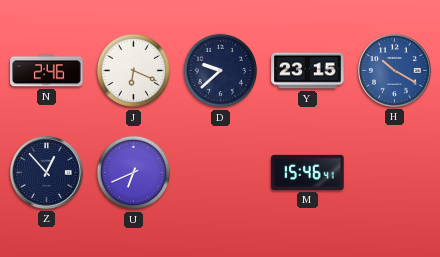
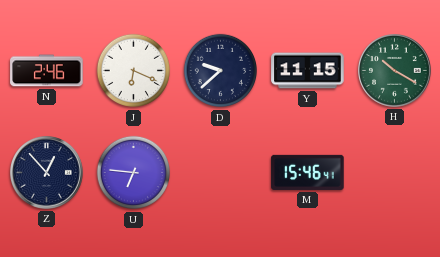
Y: 23:15 -> 11:15
H dial: blue -> green
U: 6:41 -> 6:46
